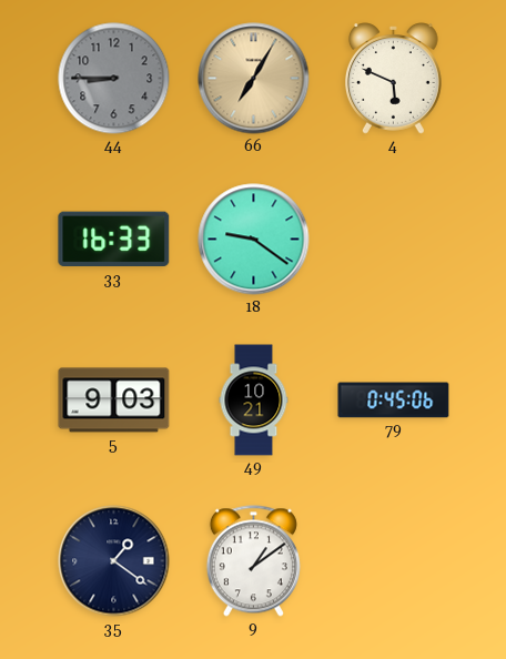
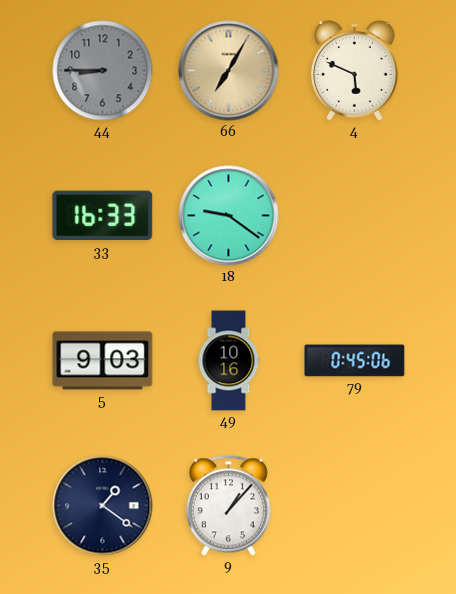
49: 10:21 -> 10:16
9: 1:09 -> 1:07
